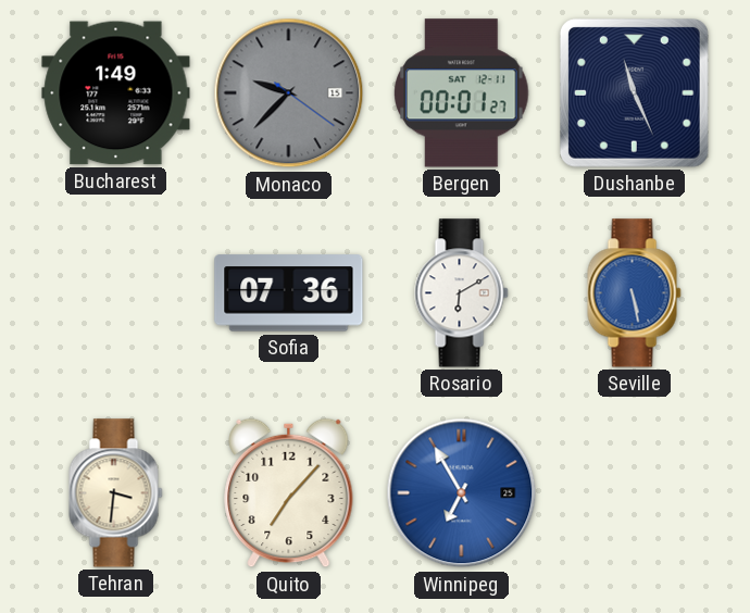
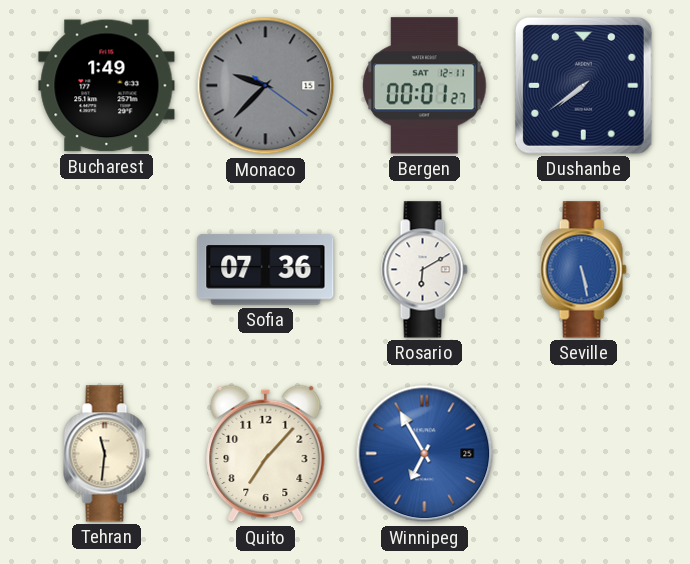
Dushanbe: 11:26 -> 7:39
Tehran: 3:31 -> 11:31
